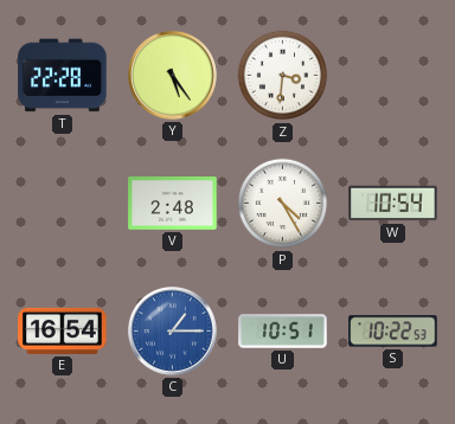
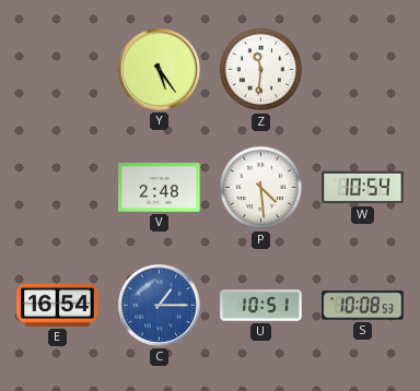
T: 22:28 -> none
Z: 3:31 -> 11:31
P: 4:25 -> 4:29
S: 10:22 -> 10:08
